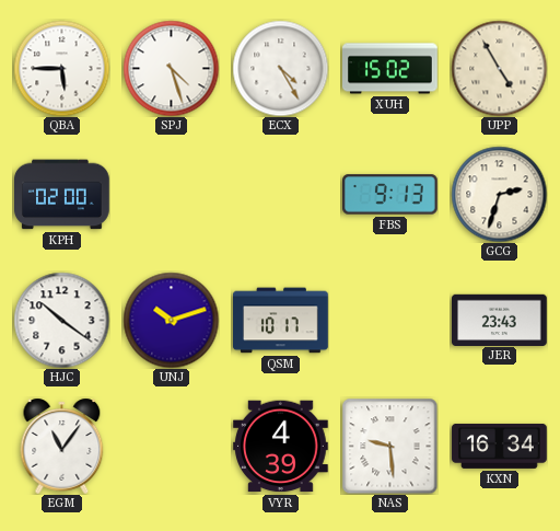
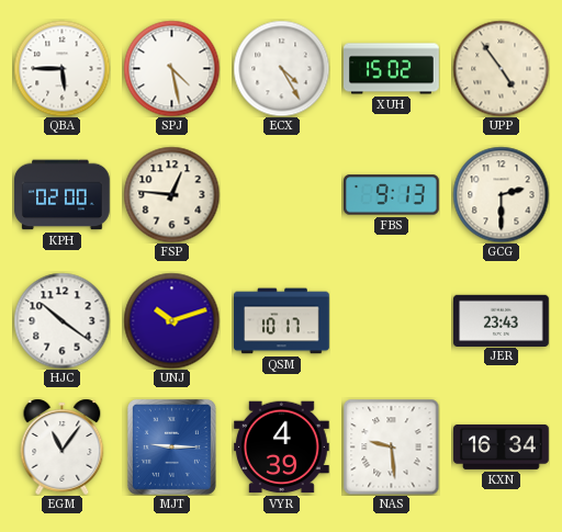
SPJ: 4:27 -> 4:28
UPP: 4:55 -> 4:54
FSP: none -> 12:46
GCG: 2:33 -> 2:30
MJT: none -> 9:15
